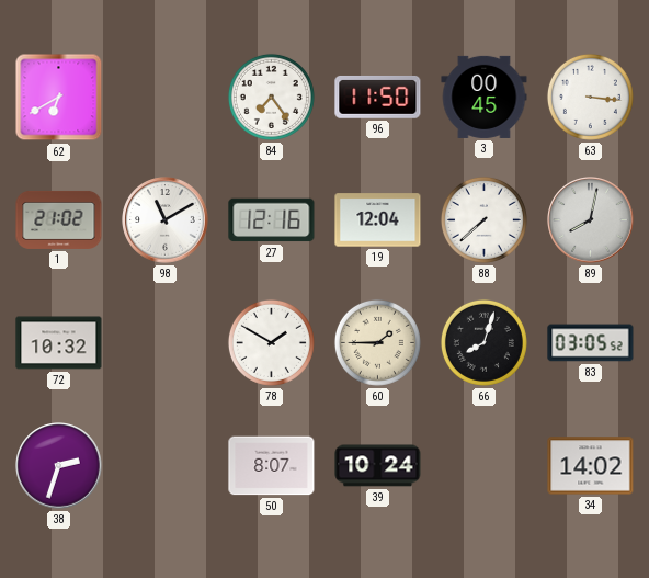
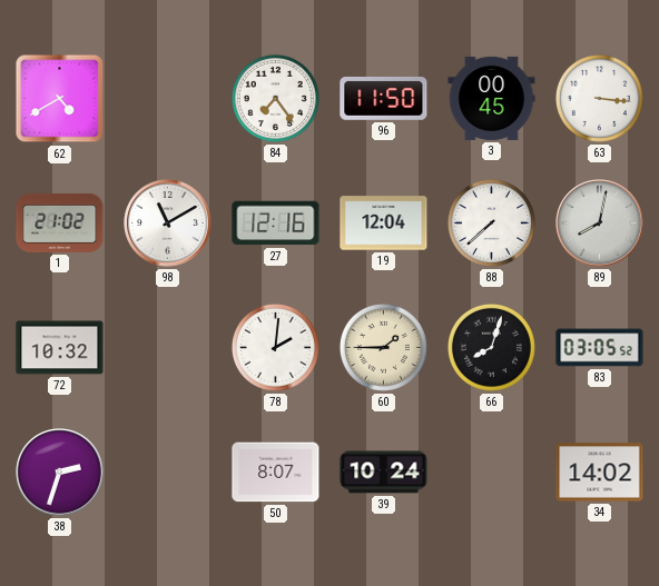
62: 6:40 -> 4:40
78: 1:50 -> 2:01
